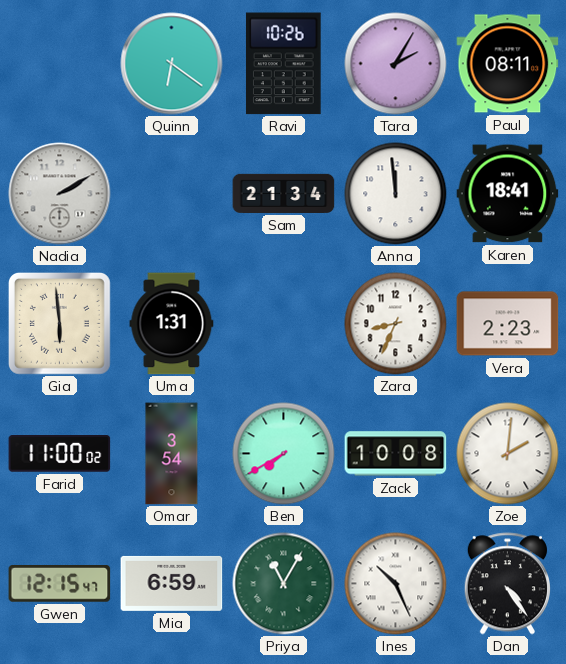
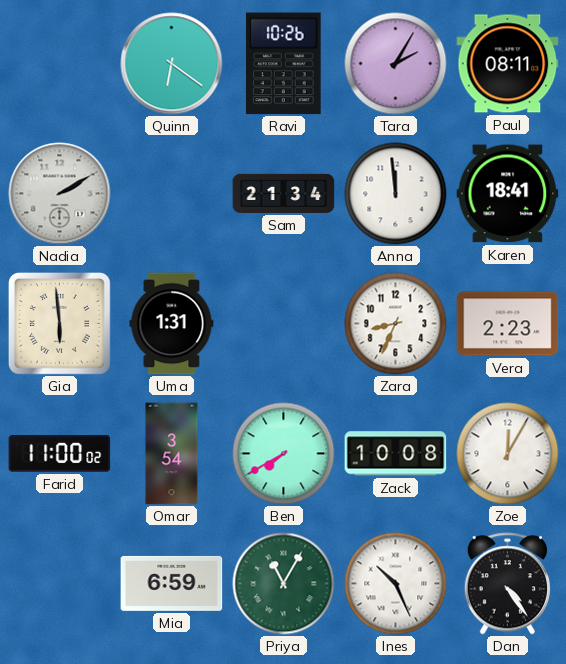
Zoe: 2:01 -> 12:05
Gwen: 12:15 -> none
